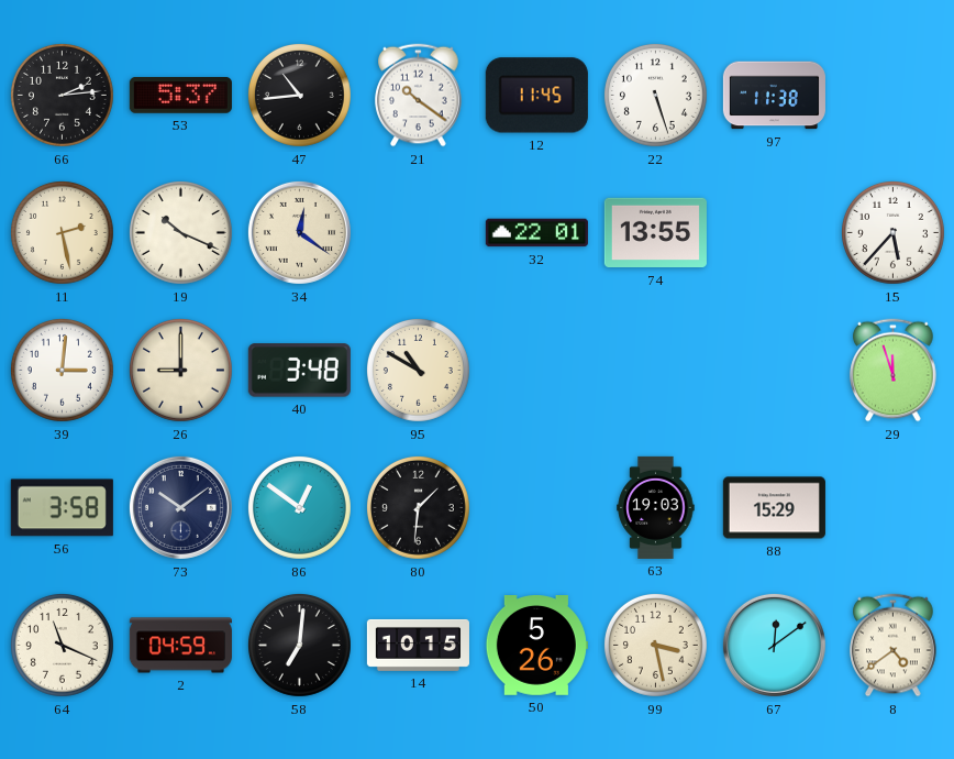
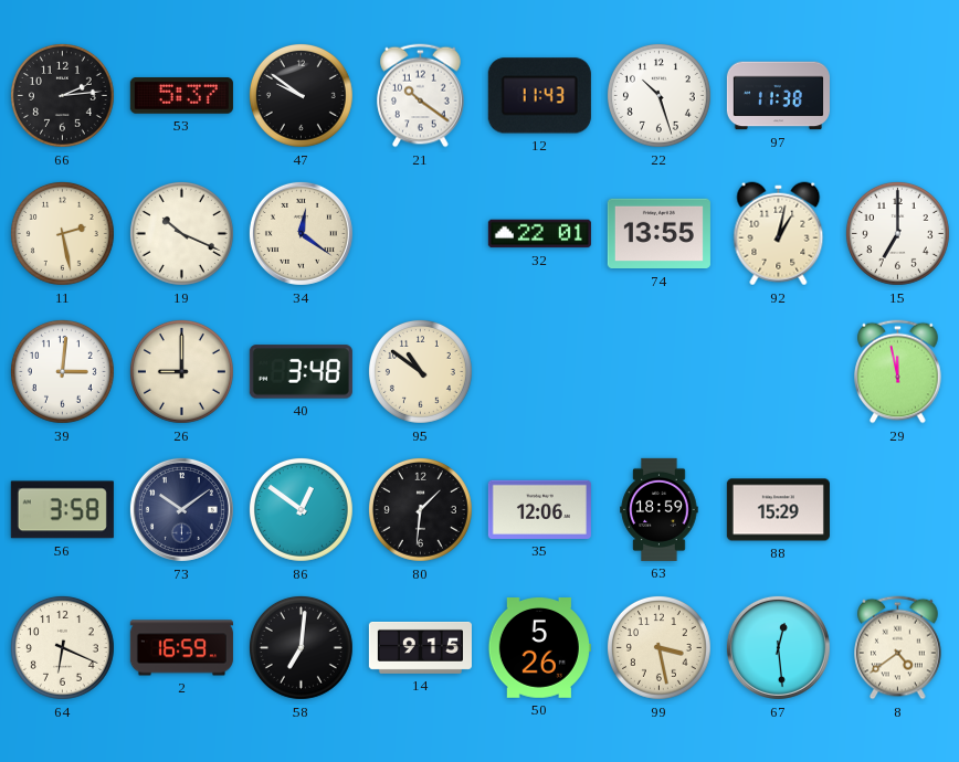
47: 10:44 -> 9:51
12: 11:45 -> 11:43
22: 5:27 -> 10:27
92: none -> 1:02
15: 5:37 -> 7:00
95: 10:50 -> 10:51
29: 11:57 -> 11:58
35: none -> 12:06
63: 19:03 -> 18:59
64: 11:19 -> 6:19
2: 04:59 -> 16:59
14: 10:15 -> 9:15
67: 12:09 -> 12:29
